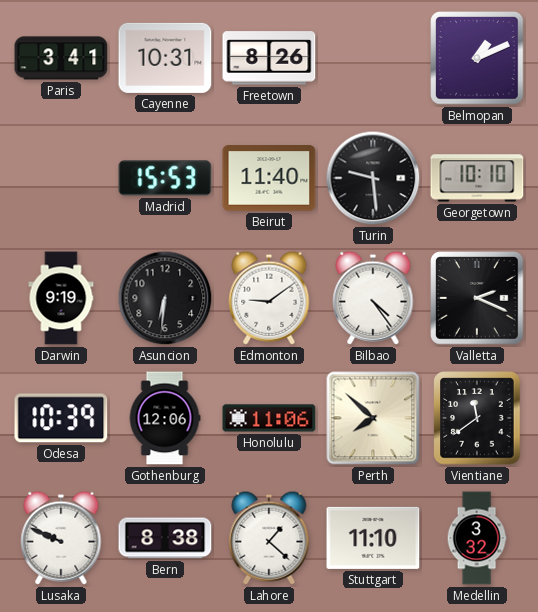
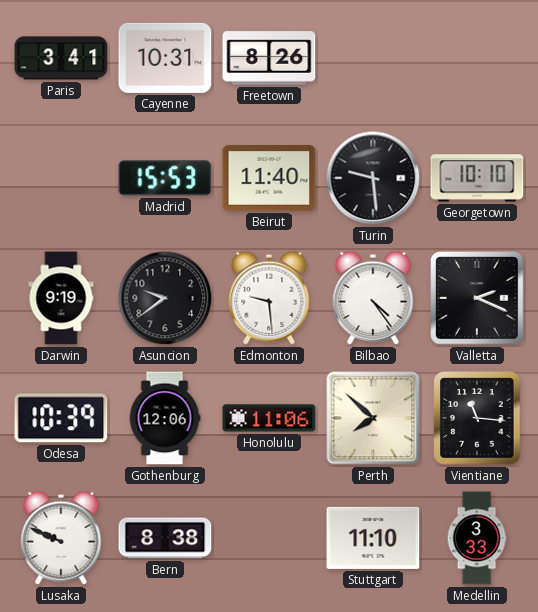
Belmopan: 1:11 -> none
Asuncion: 6:31 -> 9:39
Edmonton: 9:09 -> 9:29
Vientiane: 11:39 -> 11:16
Lahore: 1:22 -> none
Medellin: 3:32 -> 3:33
